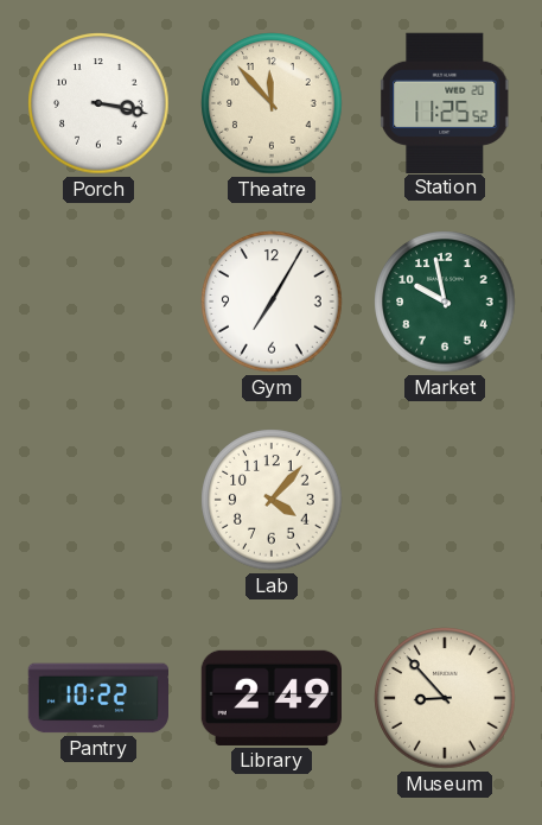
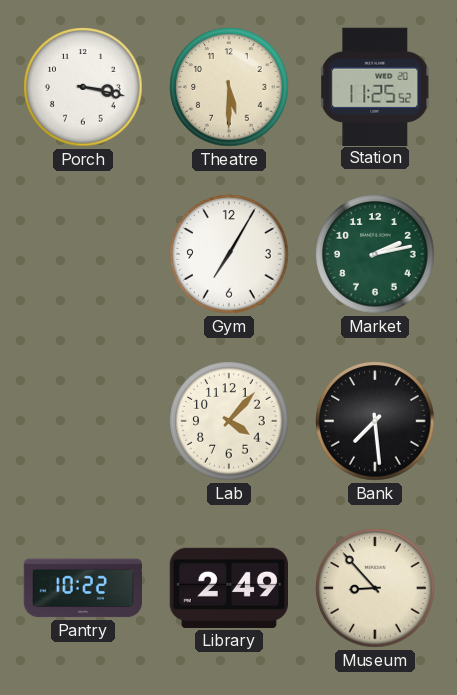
Theatre: 11:53 -> 5:30
Market: 9:58 -> 2:13
Bank: none -> 7:29
